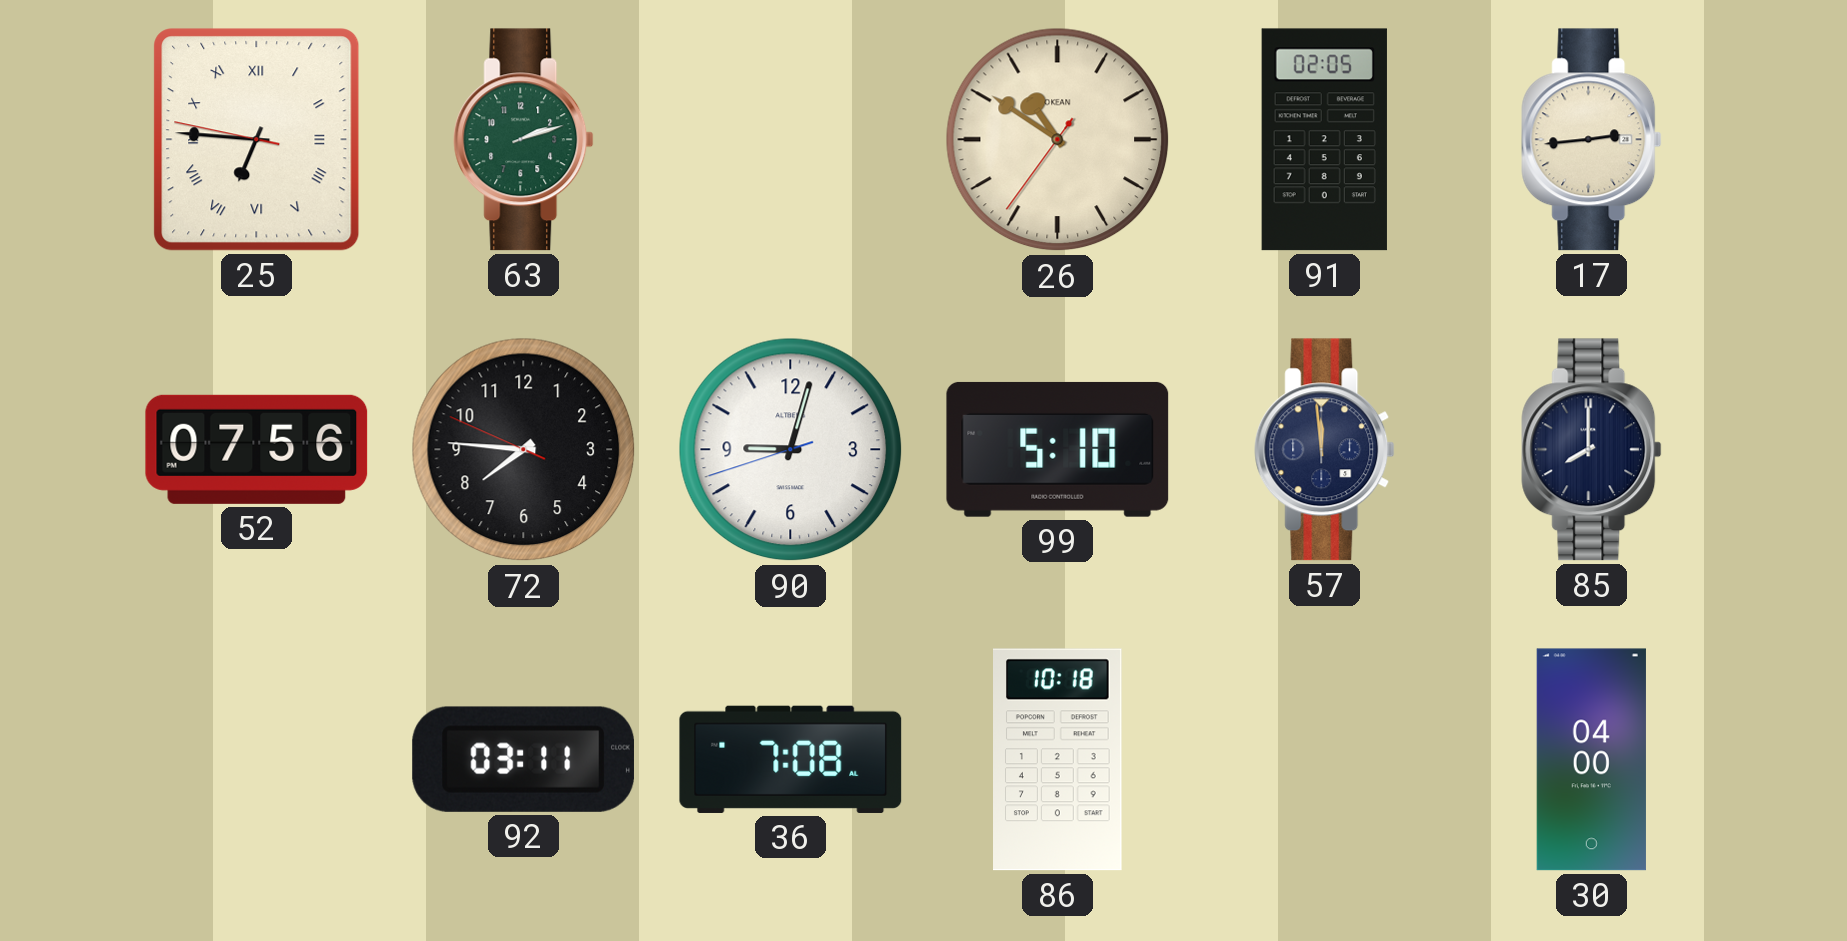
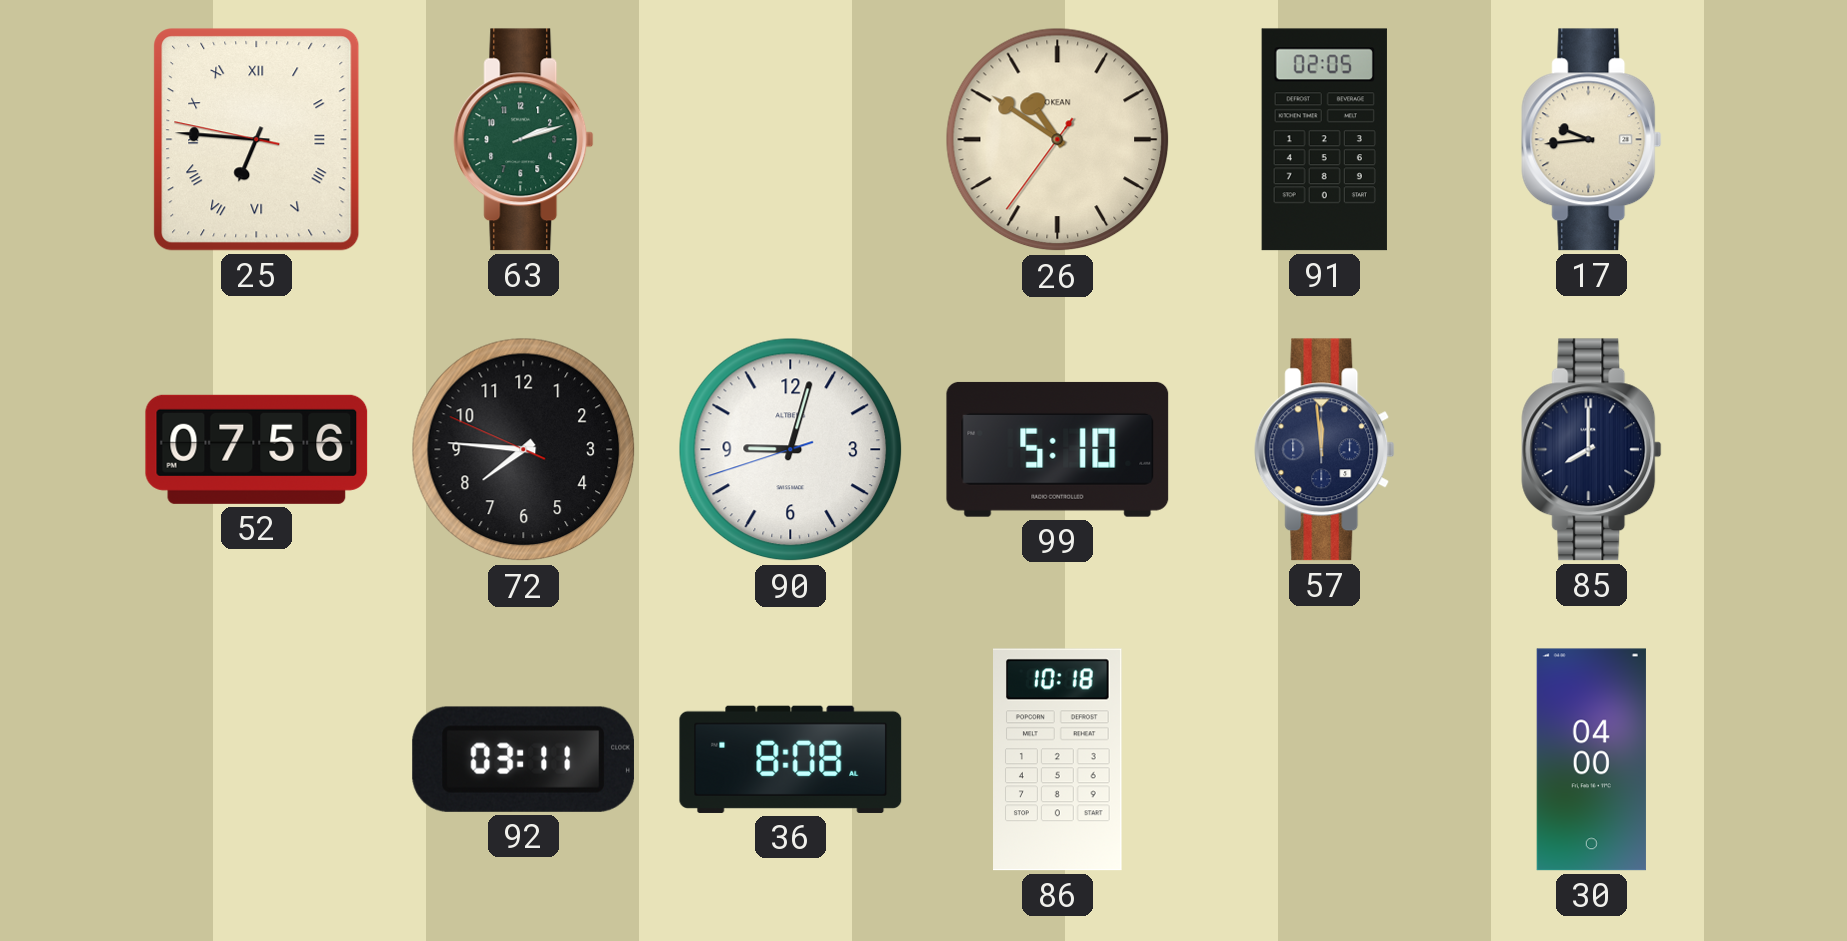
17: 2:44 -> 9:44
36: 7:08 -> 8:08
